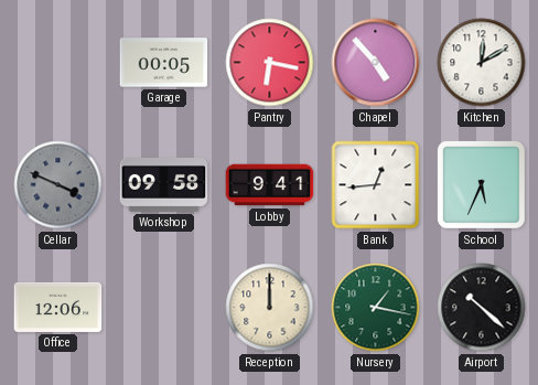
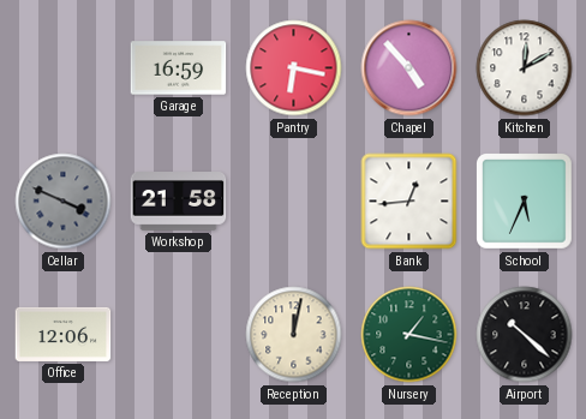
Garage: 00:05 -> 16:59
Workshop: 09:58 -> 21:58
Lobby: 9:41 -> none
Reception: 12:00 -> 12:02
